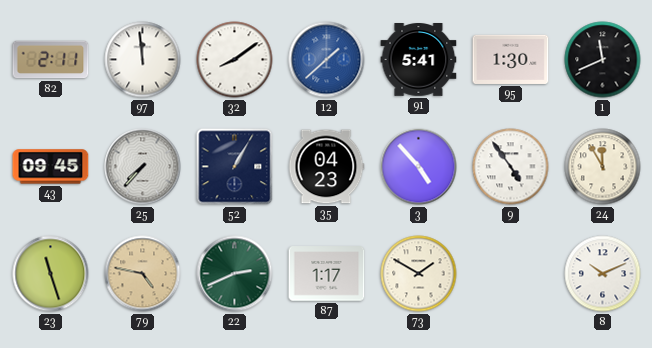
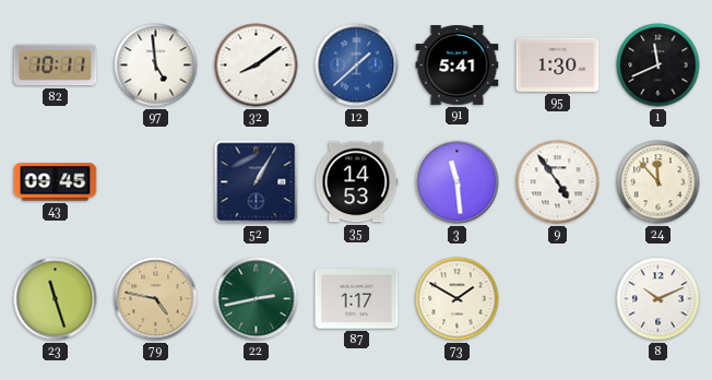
82: 2:11 -> 10:11
97: 11:59 -> 4:59
25: 7:37 -> none
35: 04:23 -> 14:53
3: 4:53 -> 11:29
24: 11:55 -> 11:53
22: 2:41 -> 2:43
